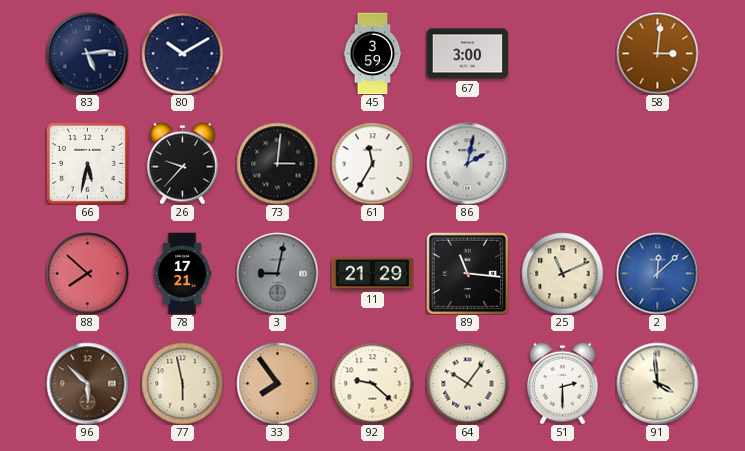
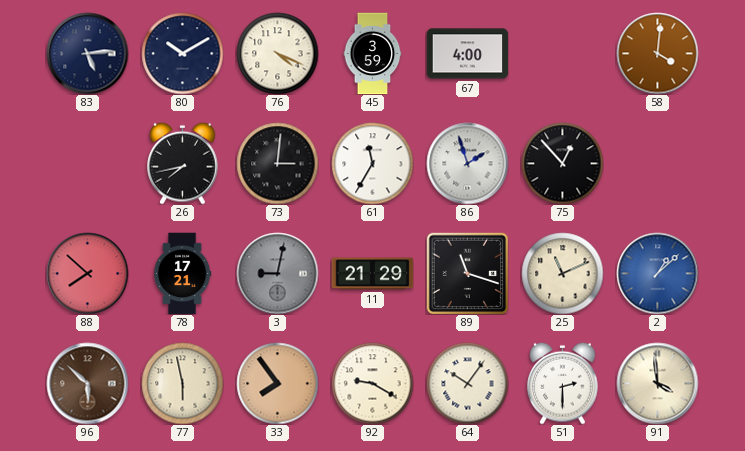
76: none -> 4:19
67: 3:00 -> 4:00
58: 3:01 -> 4:01
66: 5:32 -> none
26: 9:37 -> 7:43
86: 2:02 -> 1:57
75: none -> 12:53
89: 11:16 -> 11:18
2: 12:08 -> 1:08
92: 9:22 -> 9:20
